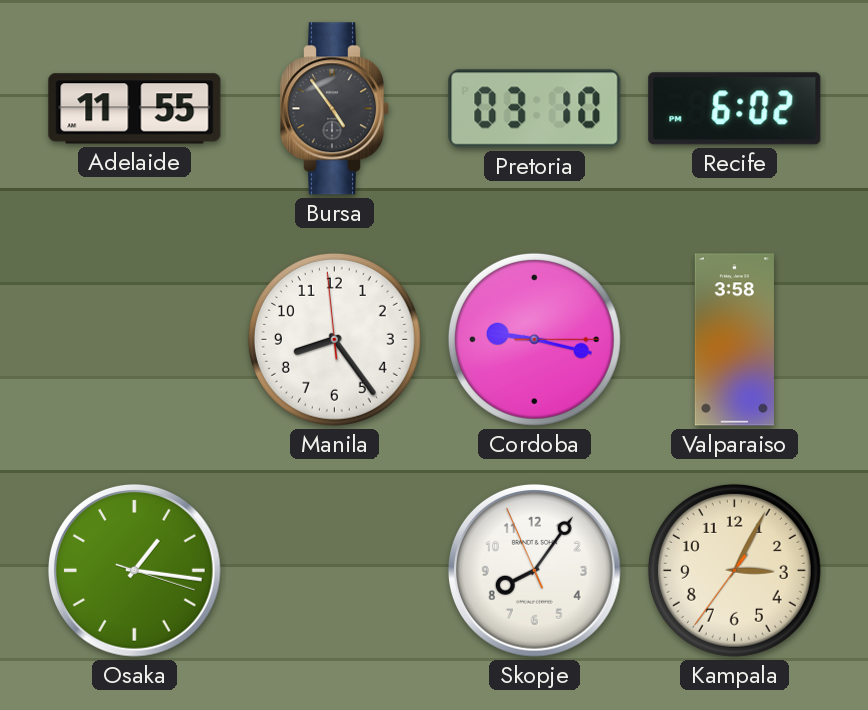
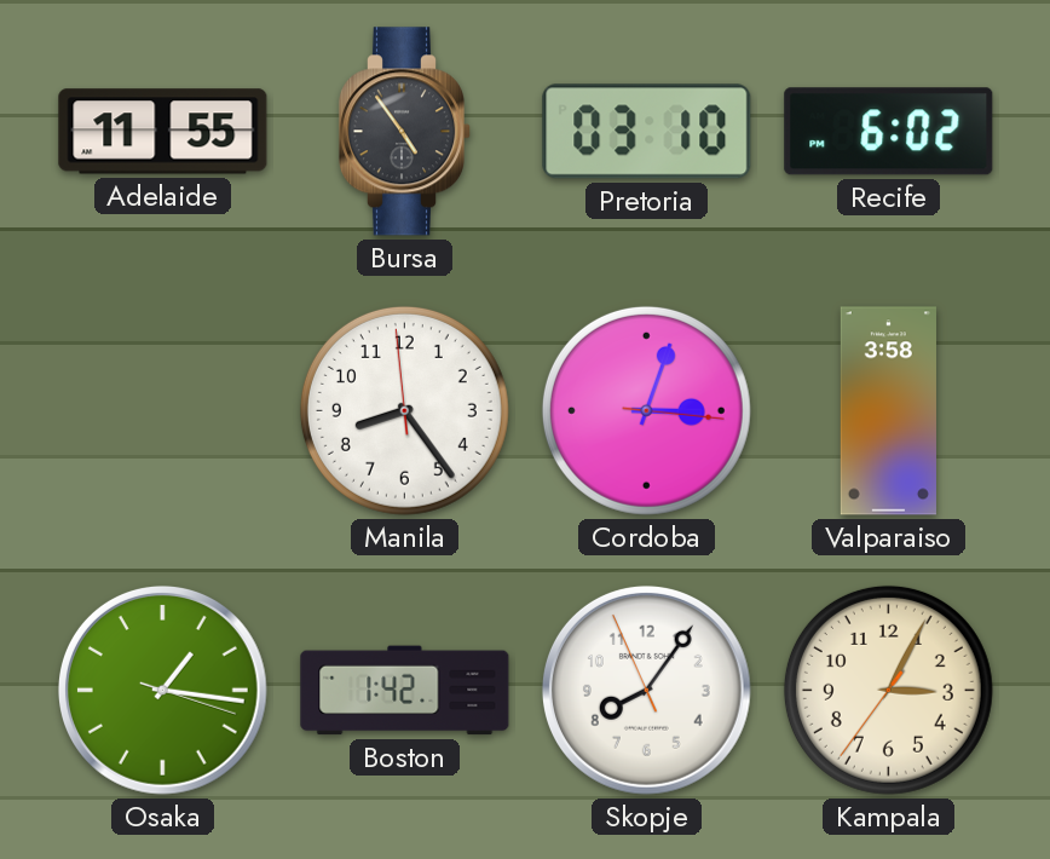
Cordoba: 9:17 -> 3:03
Boston: none -> 1:42
